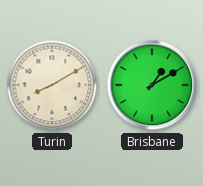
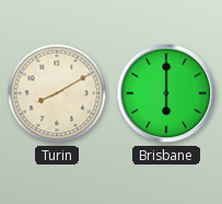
Brisbane: 1:10 -> 6:00
